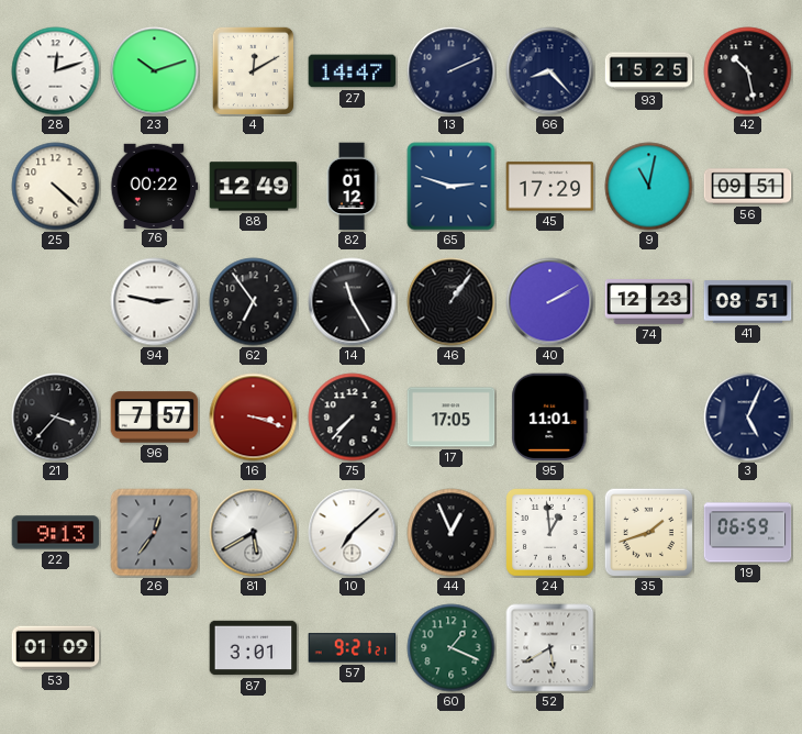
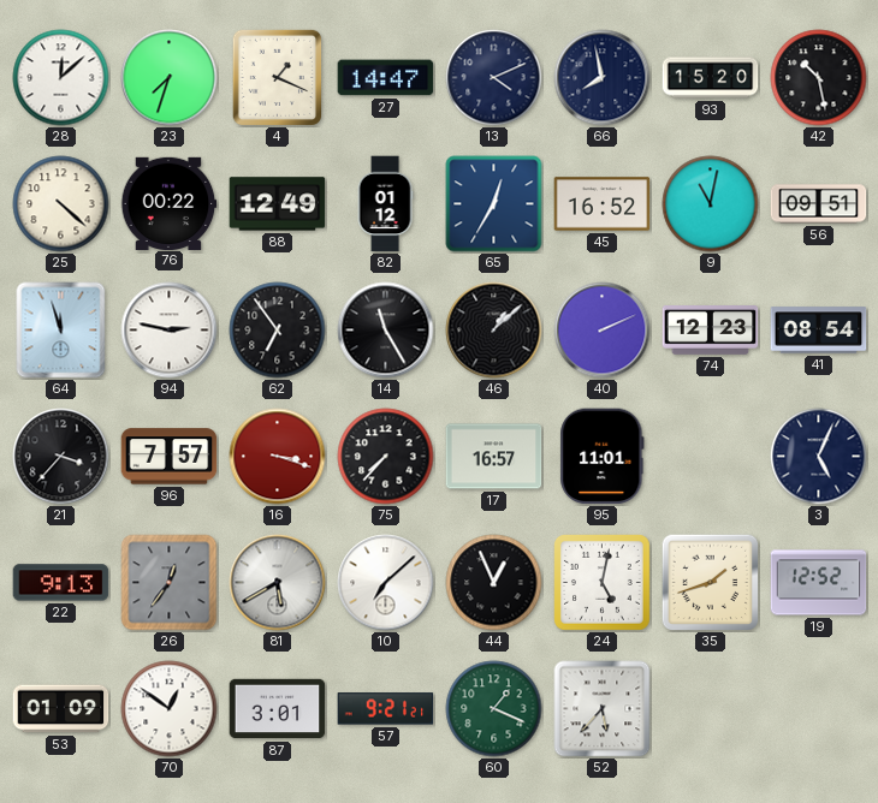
28: 12:12 -> 12:08
23: 10:12 -> 7:33
4: 12:10 -> 1:19
13: 2:11 -> 4:11
66: 8:23 -> 7:58
93: 15:25 -> 15:20
65: 2:48 -> 12:35
45: 17:29 -> 16:52
64: none -> 11:57
46: 1:06 -> 1:08
40: 2:10 -> 2:11
41: 08:51 -> 08:54
17: 17:05 -> 16:57
24: 12:59 -> 5:02
19: 06:59 -> 12:52
70: none -> 12:51
52: 5:40 -> 5:37
